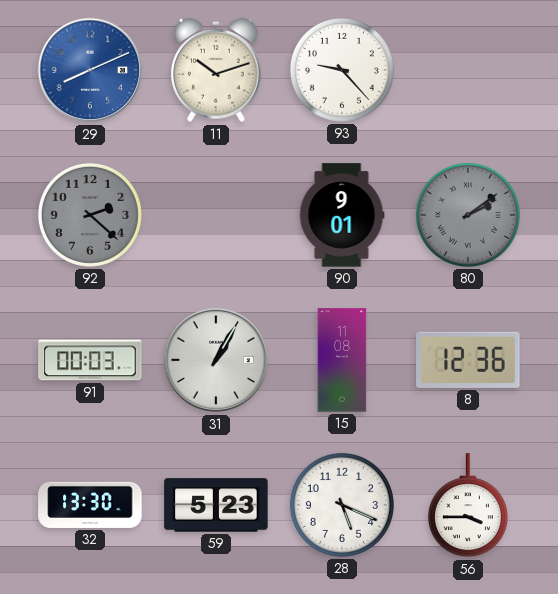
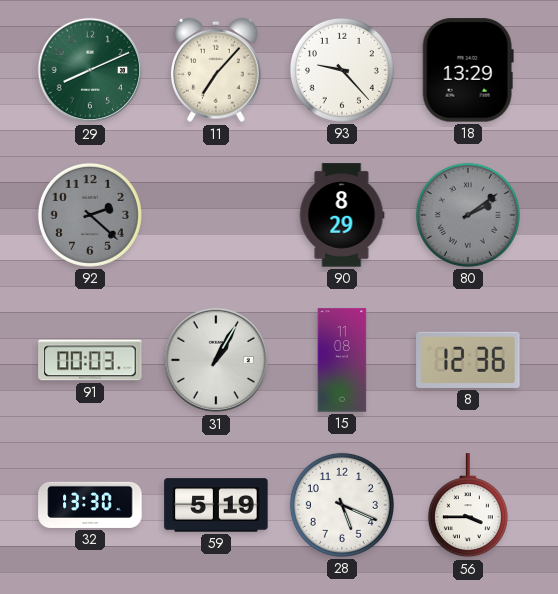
29 dial: blue -> green
11: 10:12 -> 7:07
18: none -> 13:29
90: 9:01 -> 8:29
59: 5:23 -> 5:19
